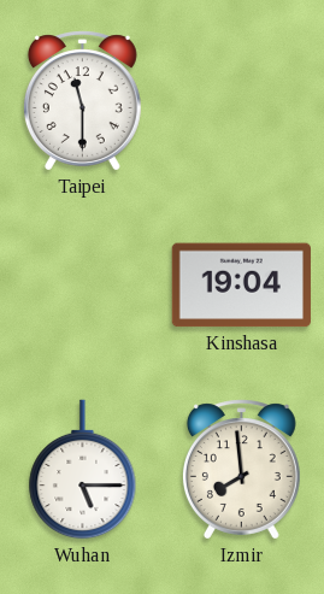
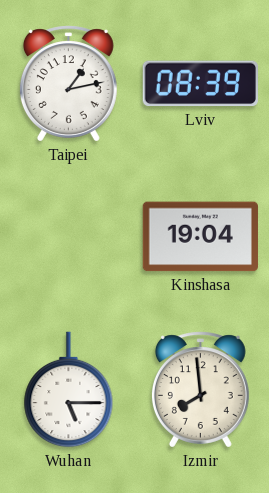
Taipei: 11:30 -> 1:13
Lviv: none -> 08:39
